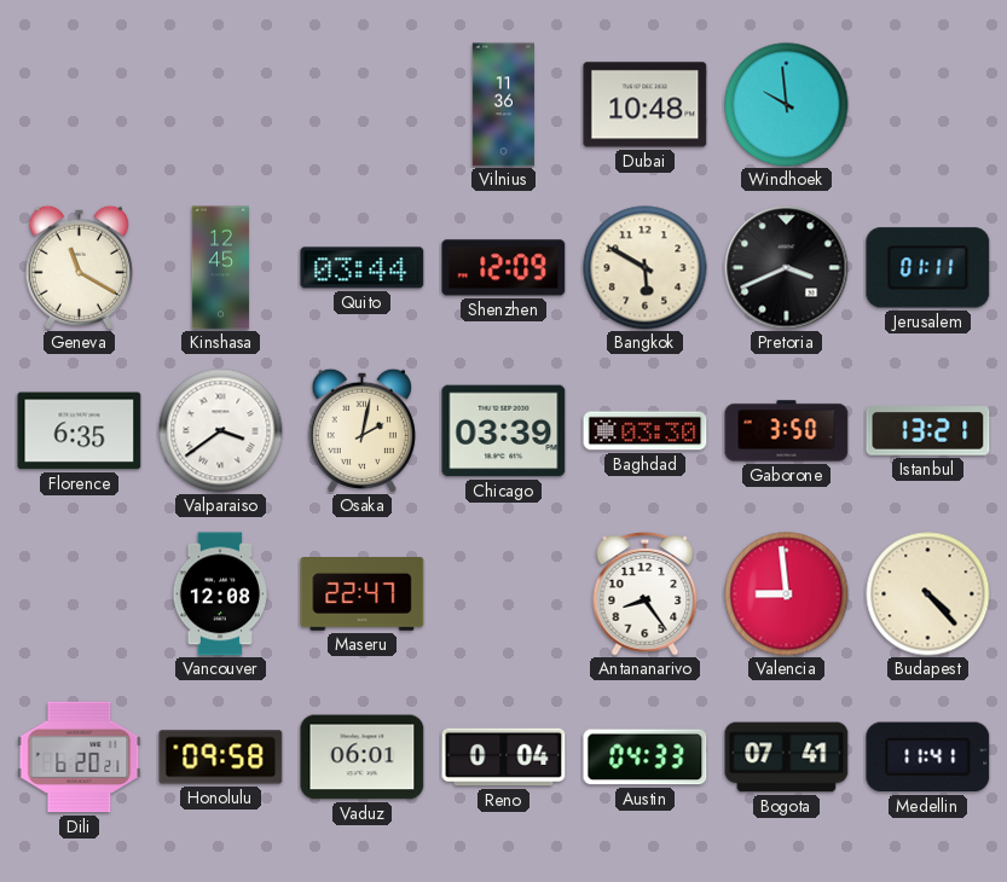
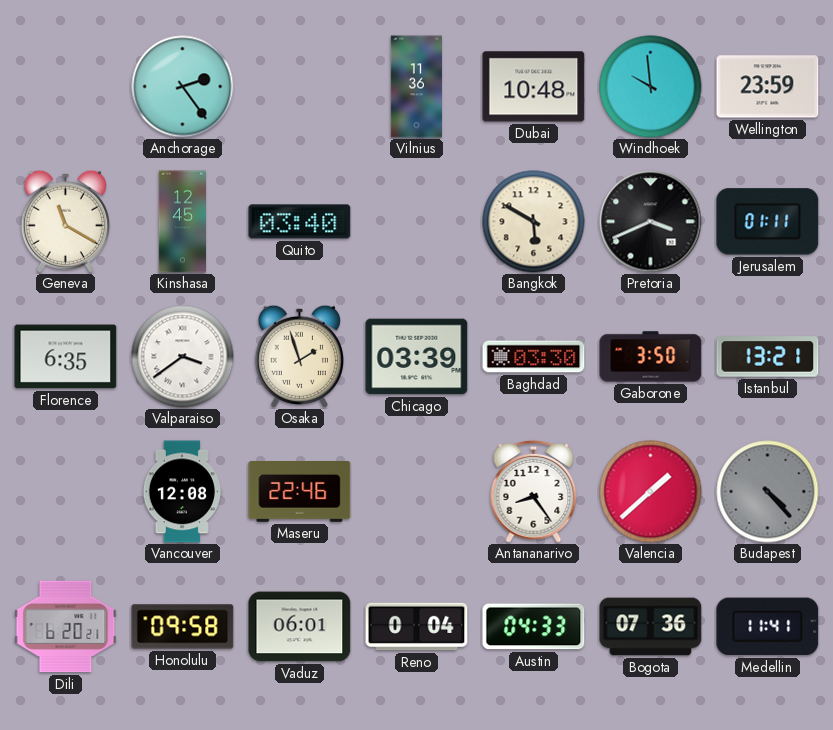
Anchorage: none -> 2:24
Wellington: none -> 23:59
Quito: 03:44 -> 03:40
Shenzhen: 12:09 -> none
Osaka: 2:02 -> 1:57
Maseru: 22:47 -> 22:46
Valencia: 8:59 -> 1:38
Budapest dial: cream -> grey
Bogota: 07:41 -> 07:36
